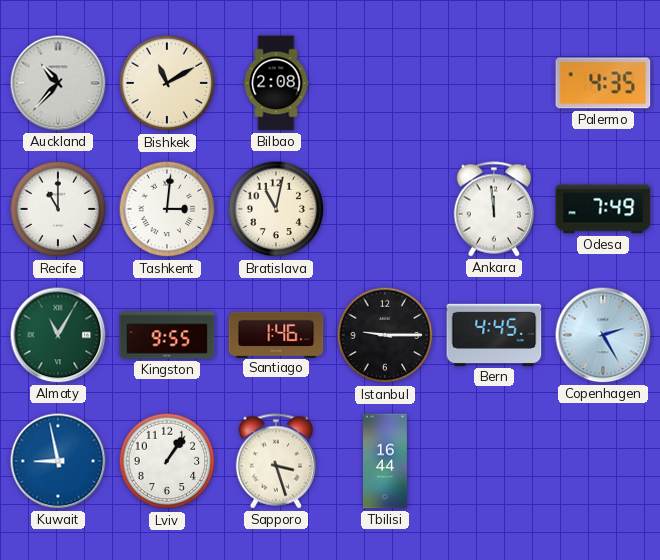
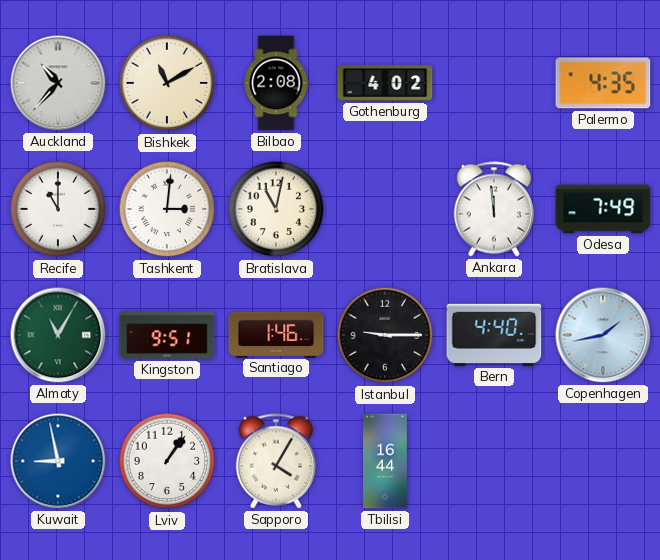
Gothenburg: none -> 4:02
Kingston: 9:55 -> 9:51
Bern: 4:45 -> 4:40
Copenhagen: 2:25 -> 1:43
Sapporo: 3:27 -> 4:05
